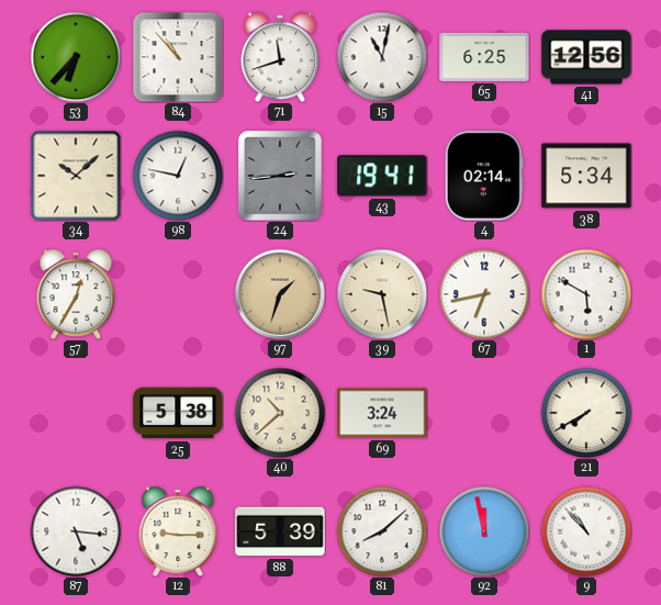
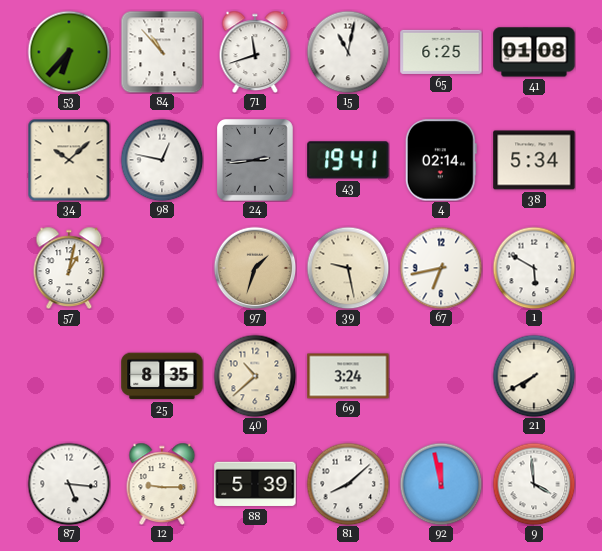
41: 12:56 -> 01:08
57: 12:35 -> 1:02
25: 5:38 -> 8:35
9: 10:53 -> 3:59
